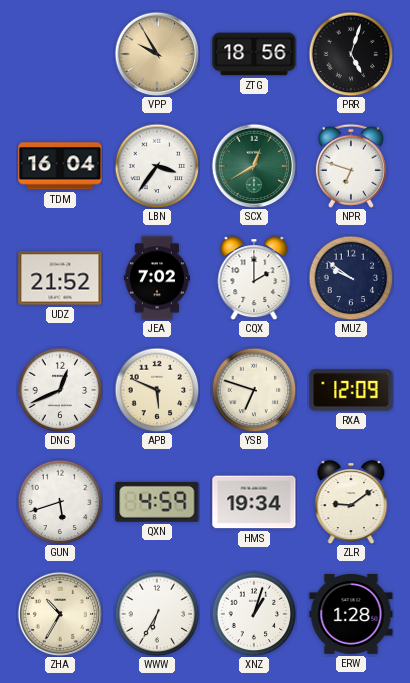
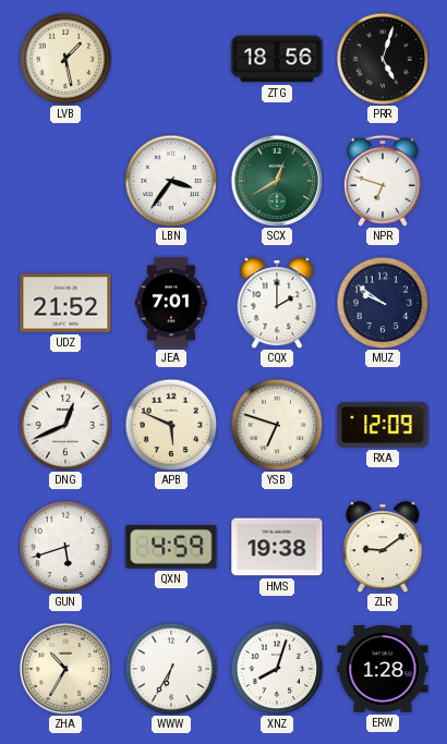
LVB: none -> 1:28
VPP: 9:55 -> none
TDM: 16:04 -> none
JEA: 7:02 -> 7:01
HMS: 19:34 -> 19:38
XNZ: 1:03 -> 8:03
